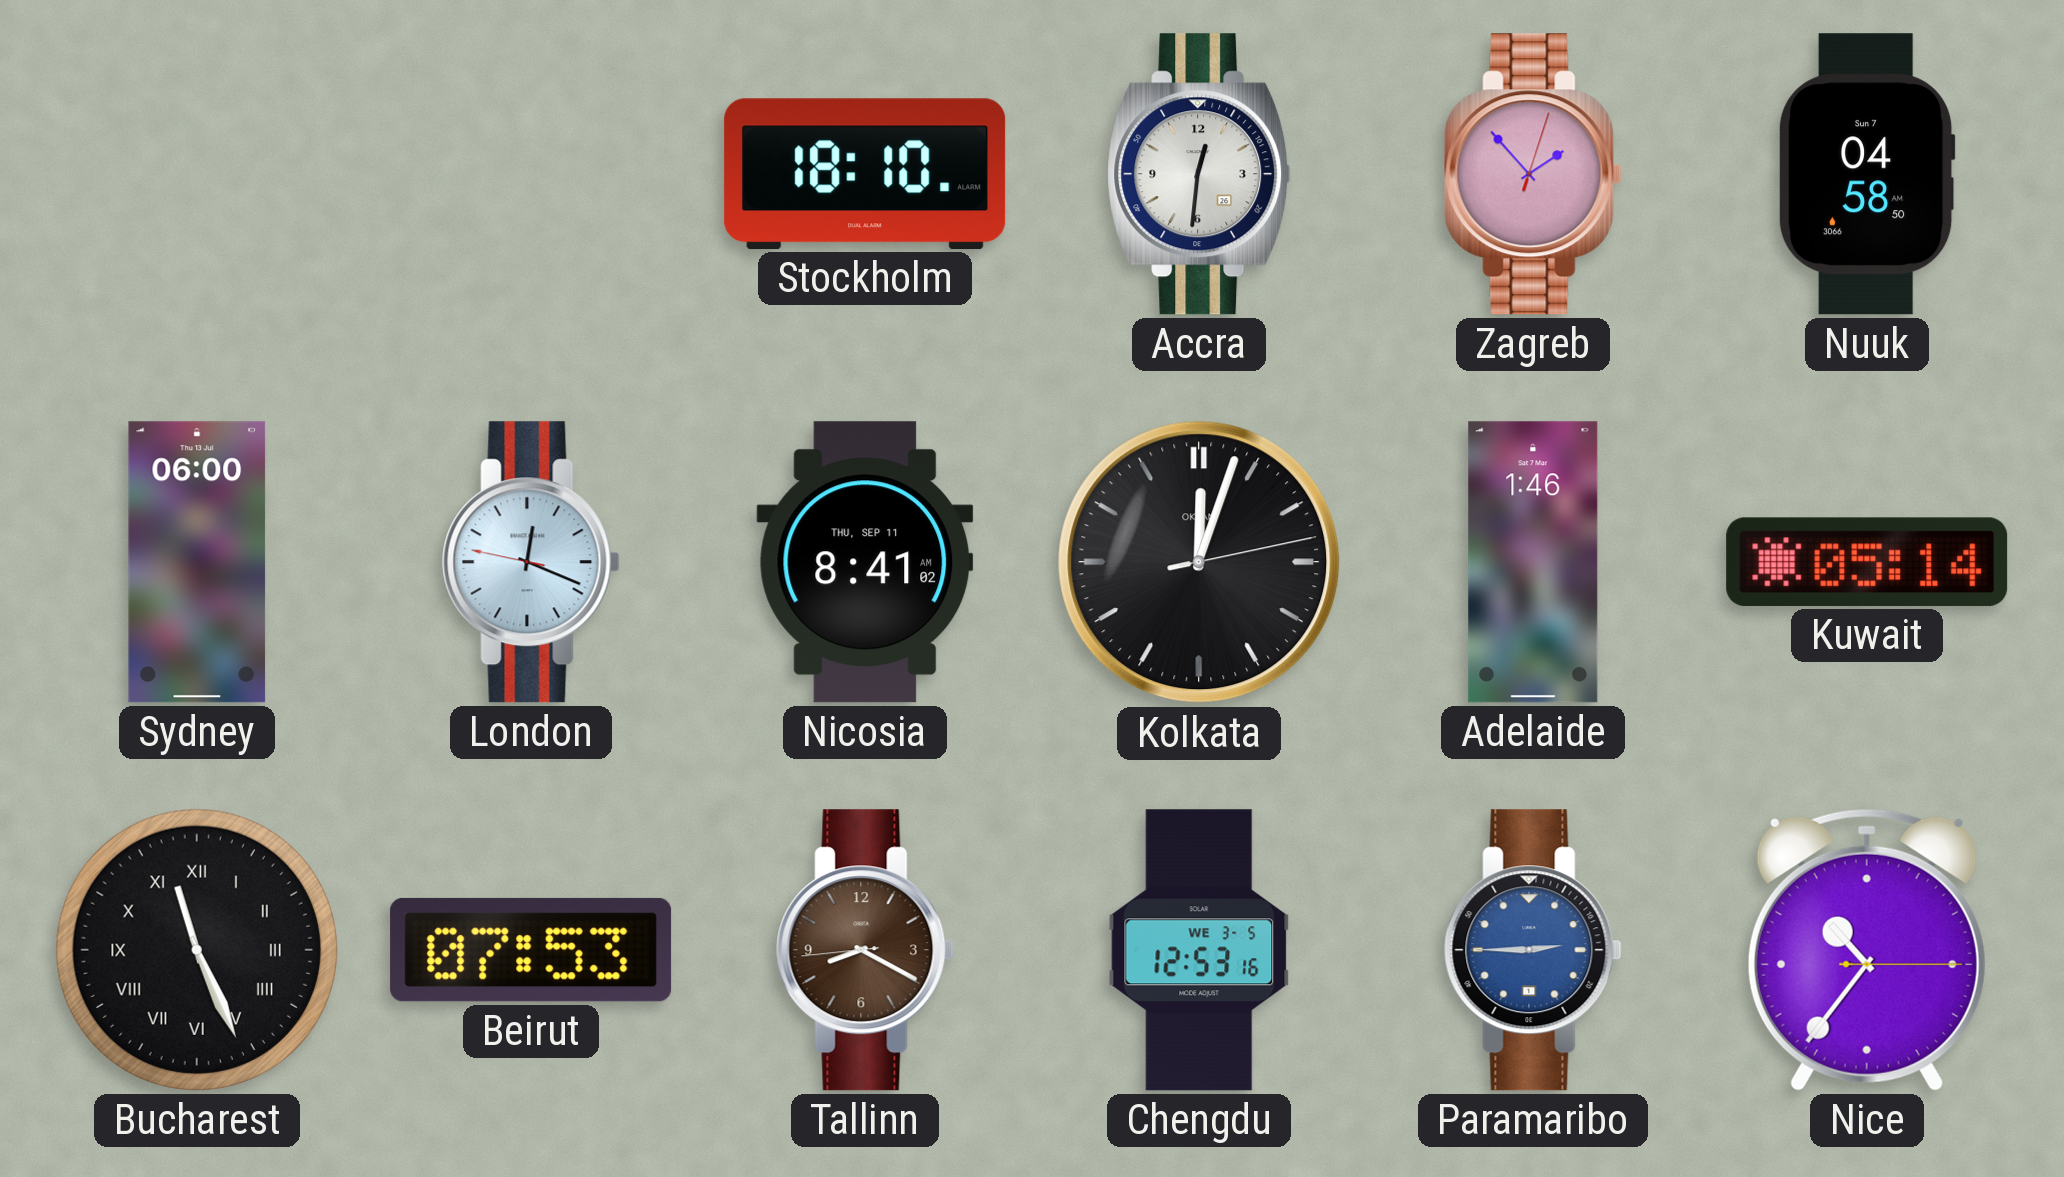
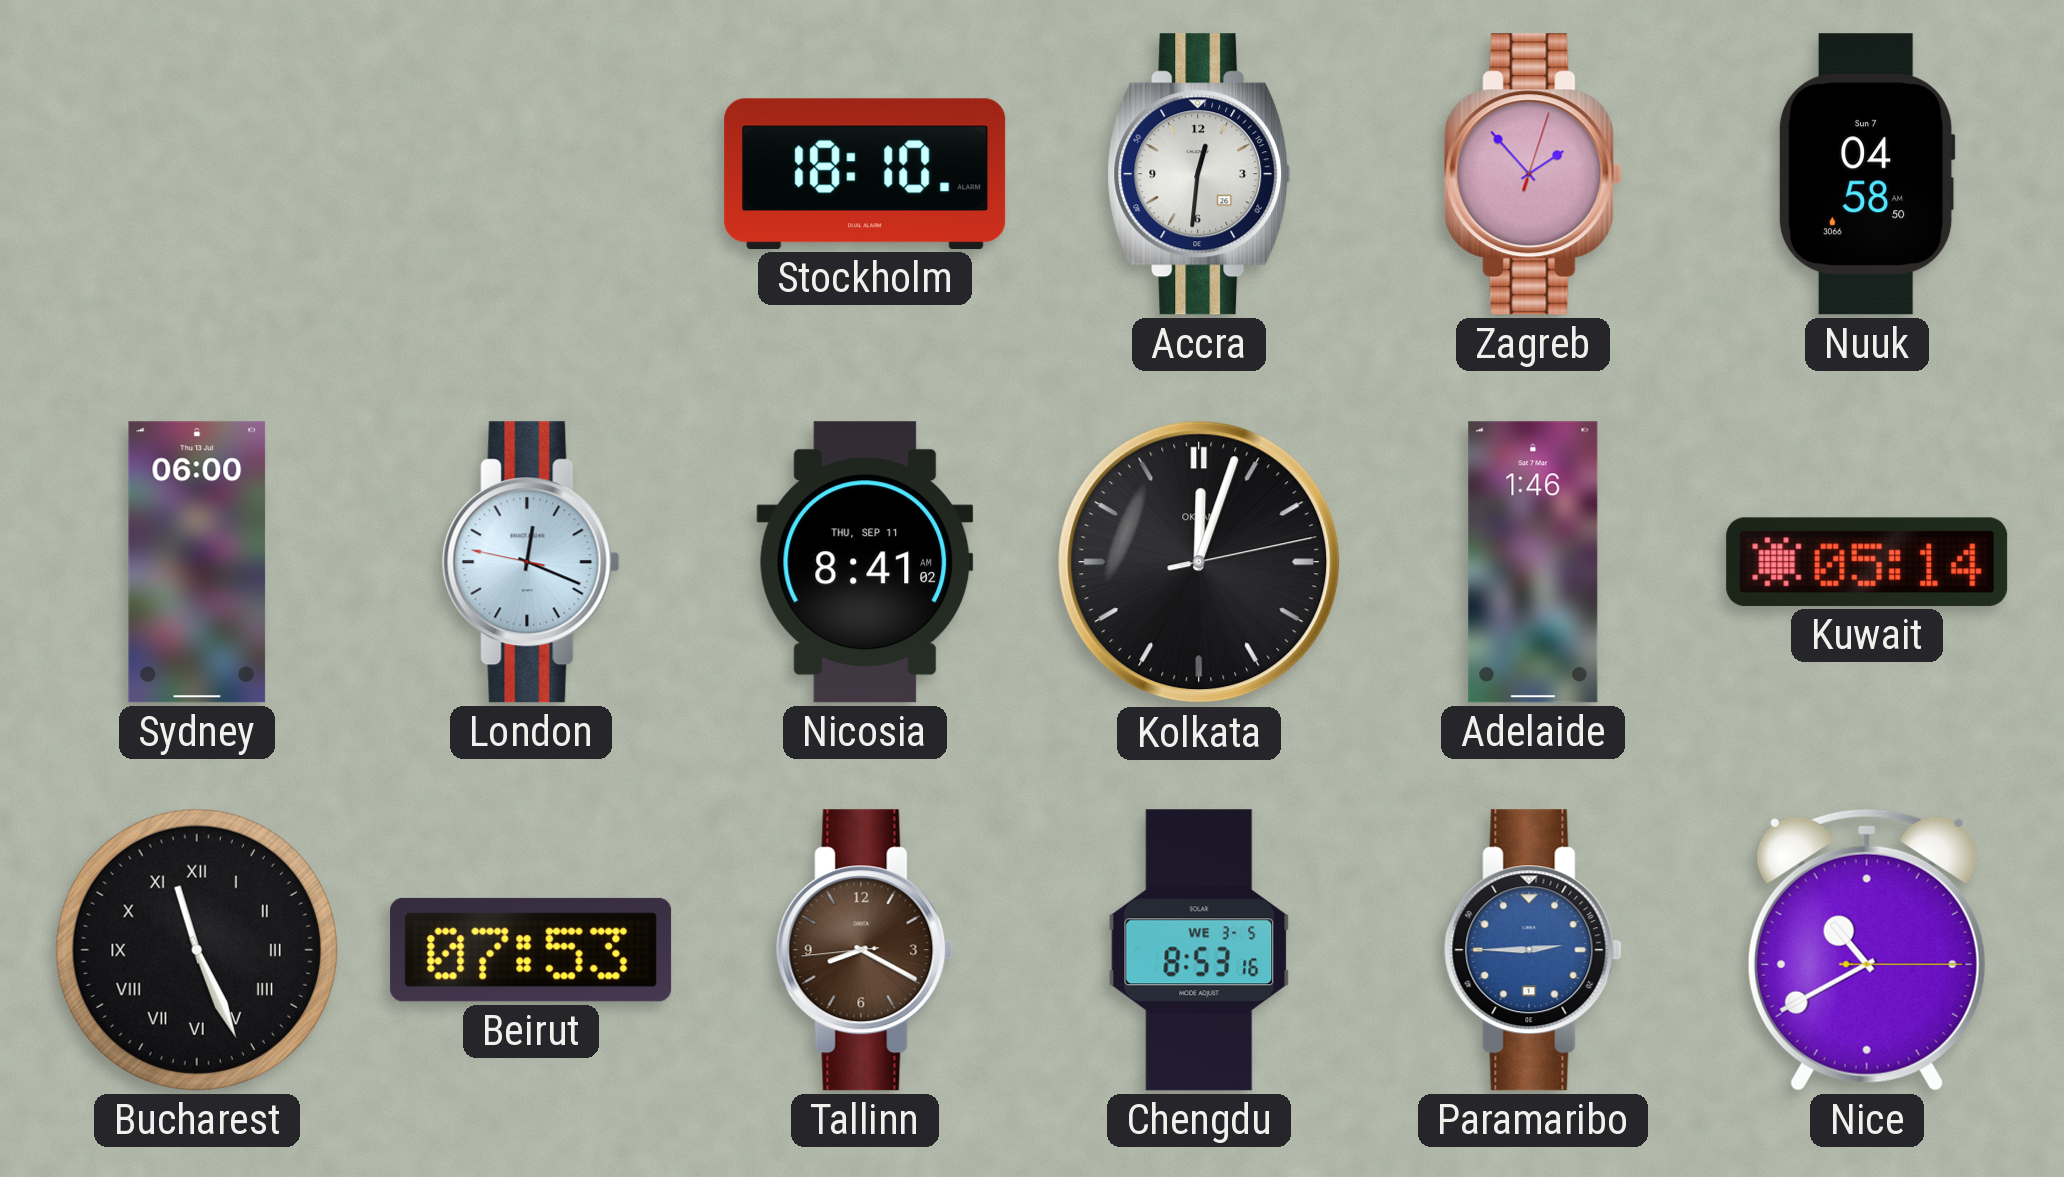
Chengdu: 12:53 -> 8:53
Nice: 10:36 -> 10:40
